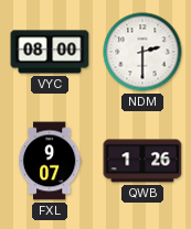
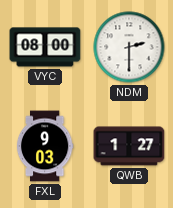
FXL: 9:07 -> 9:03
QWB: 1:26 -> 1:27
